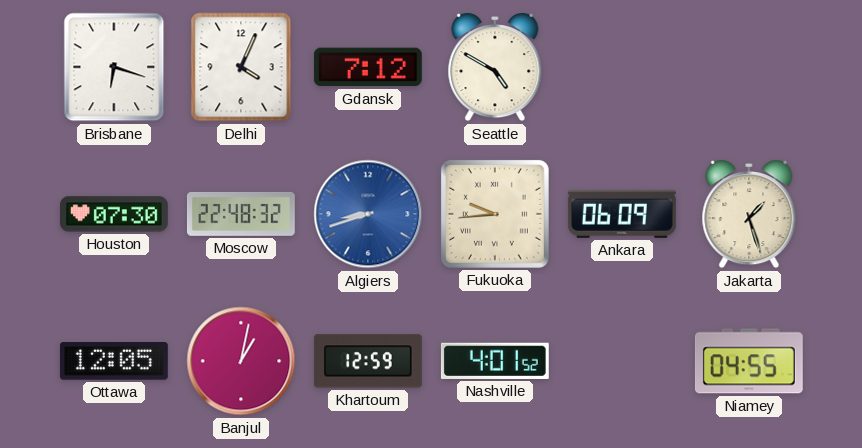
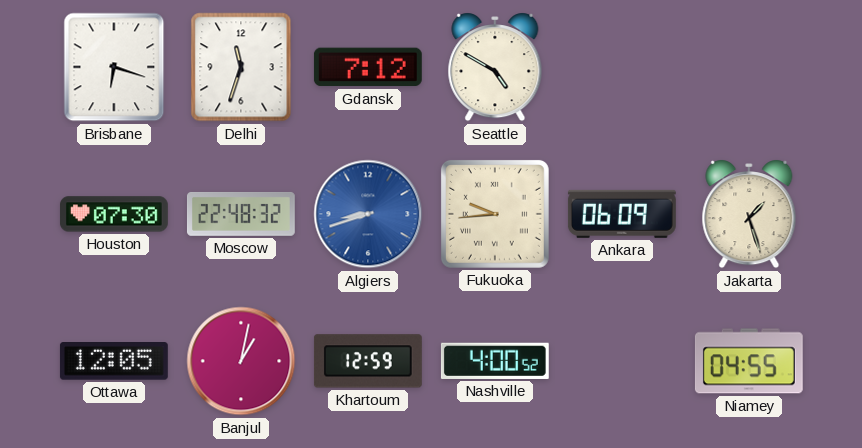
Delhi: 4:04 -> 11:33
Nashville: 4:01 -> 4:00
